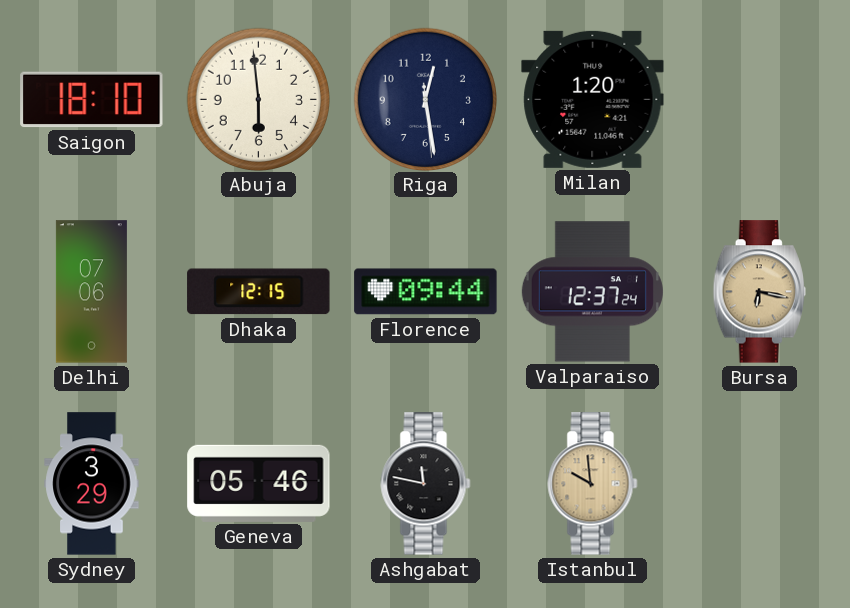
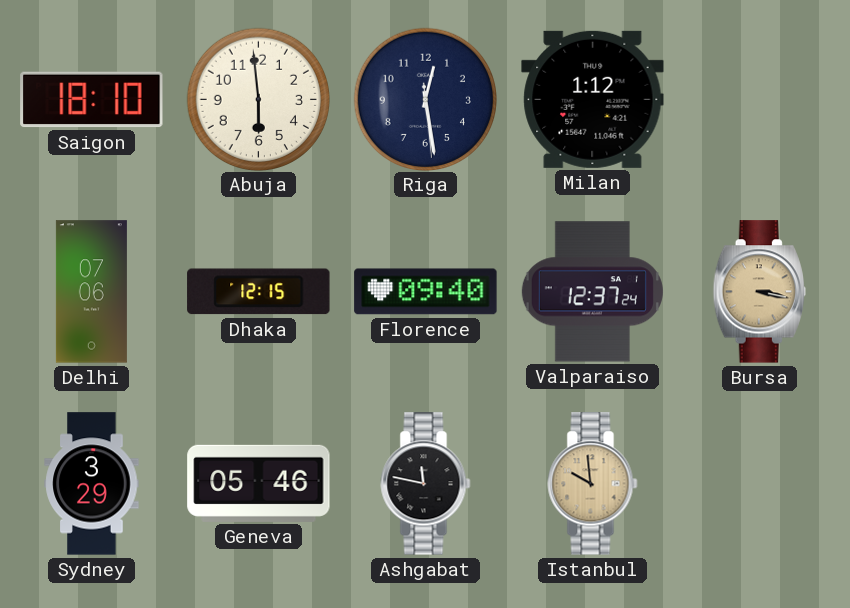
Milan: 1:20 -> 1:12
Florence: 09:44 -> 09:40
Bursa: 6:17 -> 3:17
